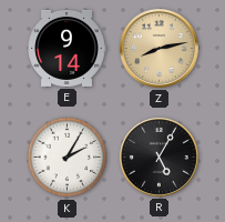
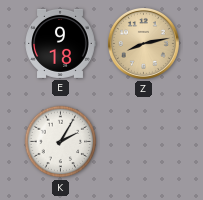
E: 9:14 -> 9:18
R: 5:05 -> none
